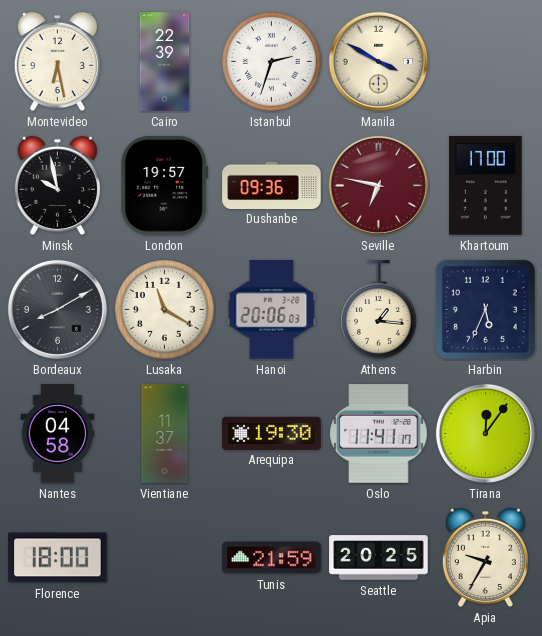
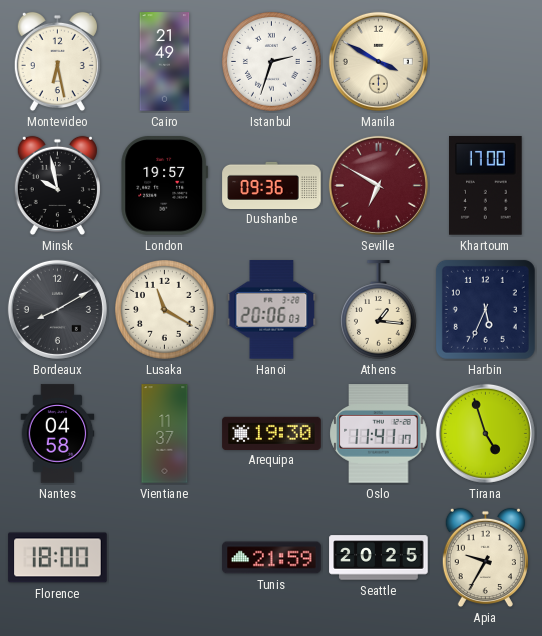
Cairo: 22:39 -> 21:49
Seville: 6:47 -> 6:50
Tirana: 12:06 -> 4:57
